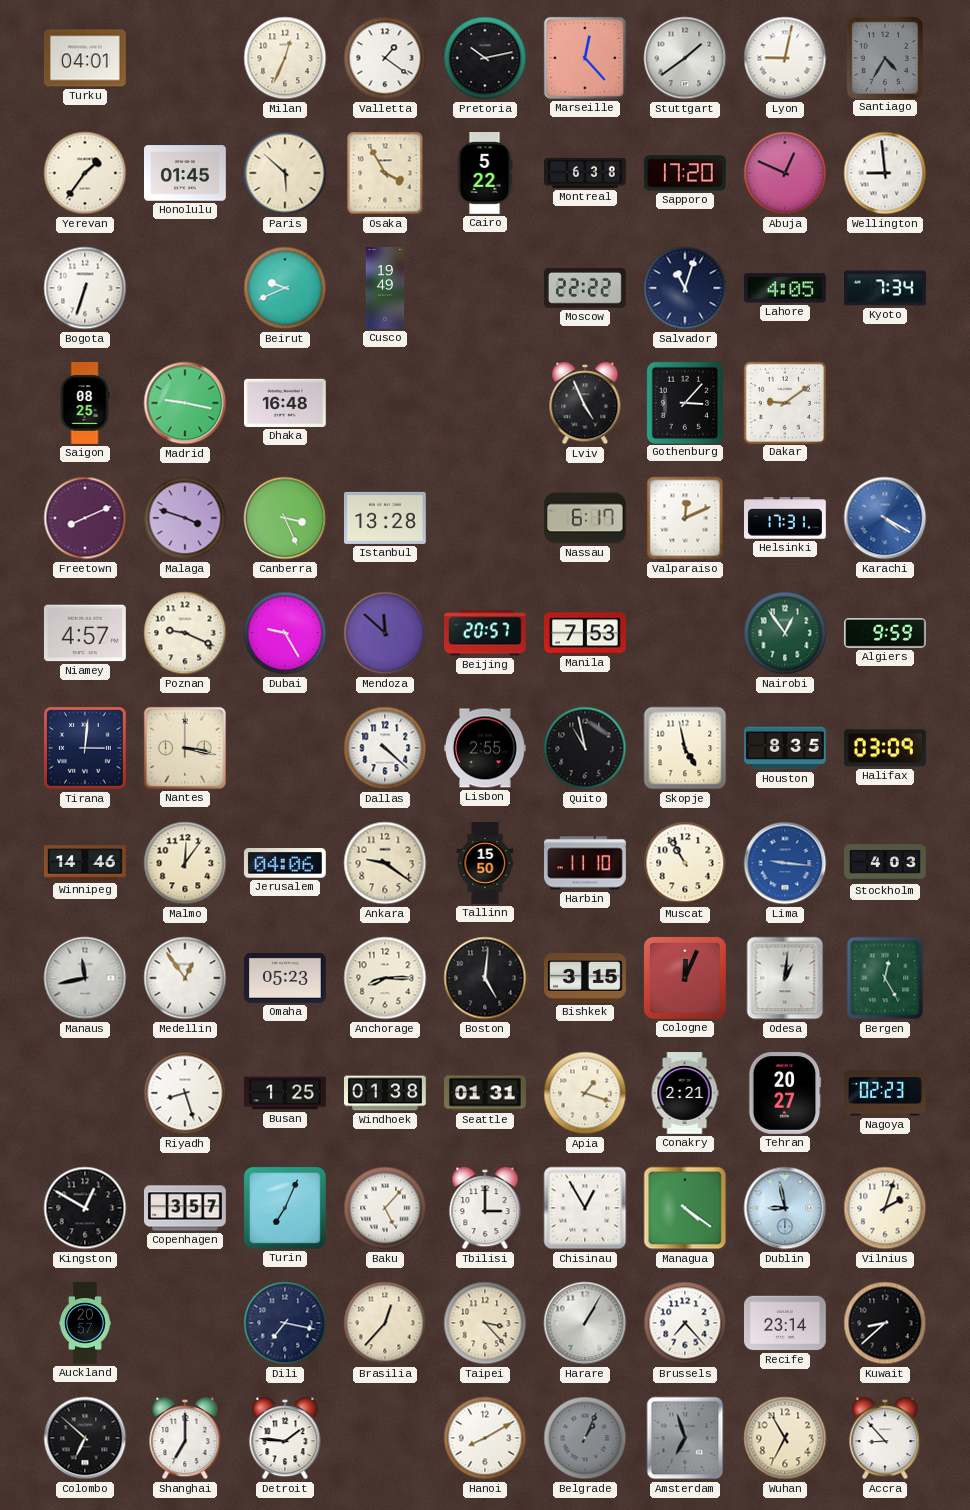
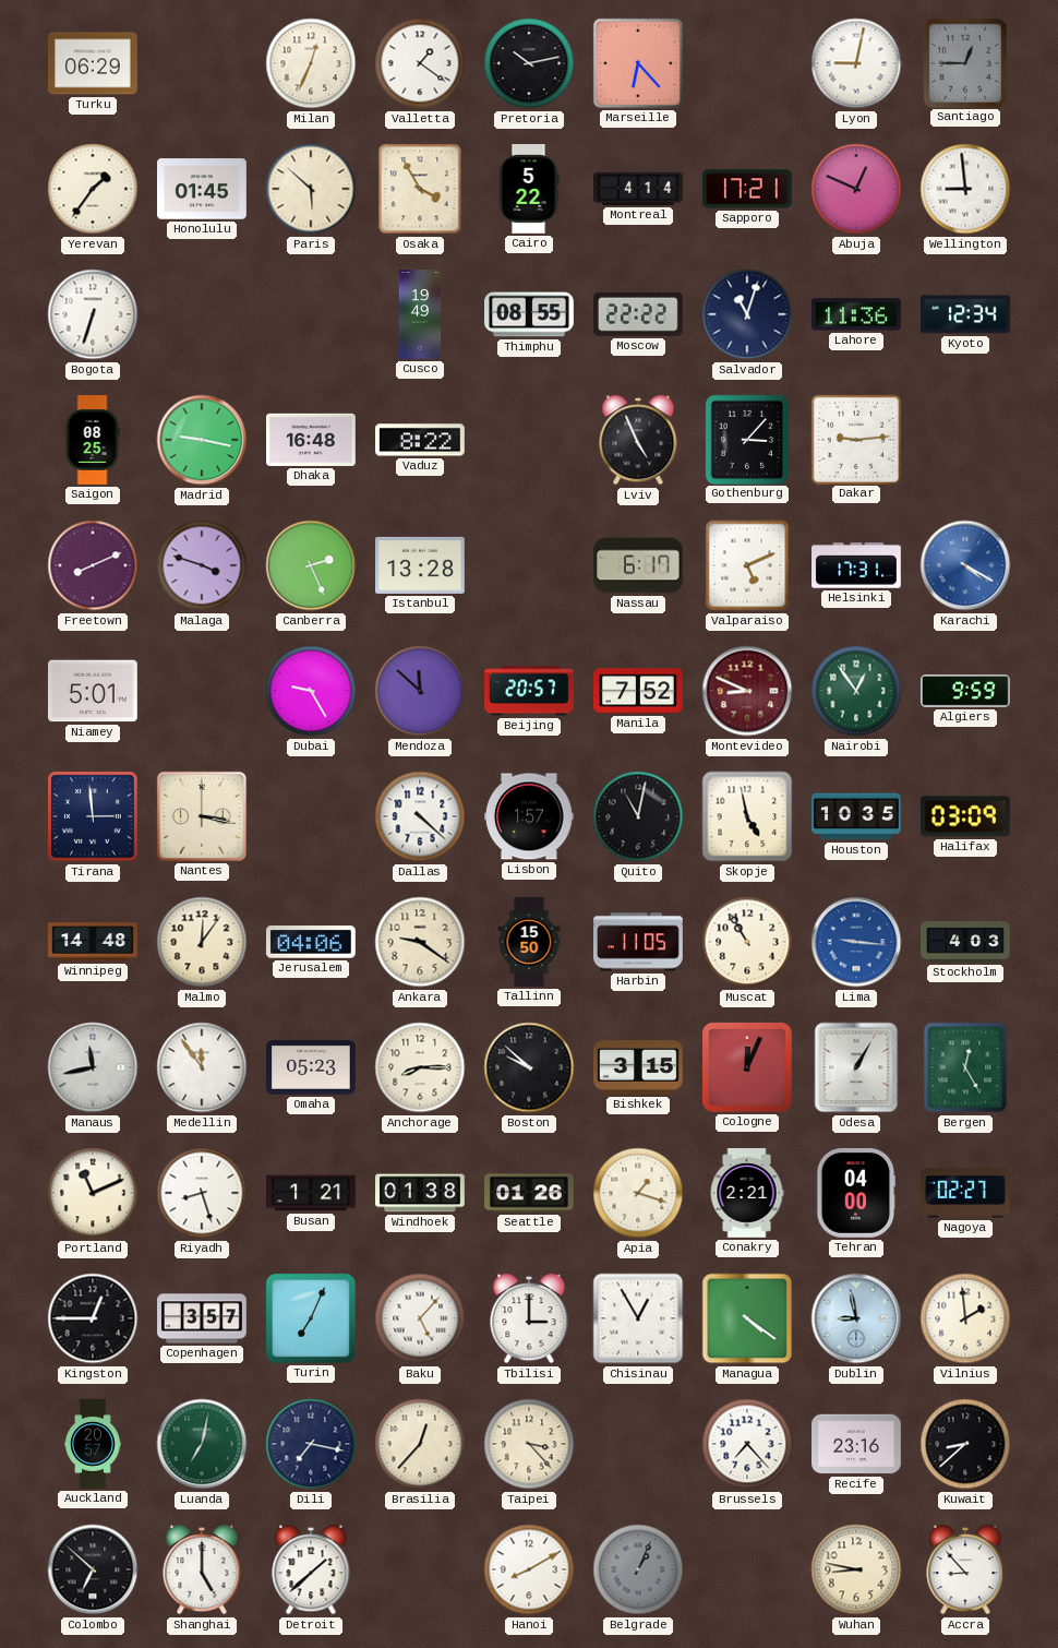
Turku: 04:01 -> 06:29
Marseille: 12:23 -> 6:23
Stuttgart: 1:39 -> none
Santiago: 4:35 -> 12:45
Montreal: 6:38 -> 4:14
Sapporo: 17:20 -> 17:21
Beirut: 9:41 -> none
Thimphu: none -> 08:55
Lahore: 4:05 -> 11:36
Kyoto: 7:34 -> 12:34
Vaduz: none -> 8:22
Dakar: 9:09 -> 9:14
Canberra: 3:26 -> 2:26
Valparaiso: 12:11 -> 5:11
Niamey: 4:57 -> 5:01
Poznan: 9:19 -> none
Manila: 7:53 -> 7:52
Montevideo: none -> 8:49
Tirana: 3:01 -> 2:59
Lisbon: 2:55 -> 1:57
Quito: 10:58 -> 11:02
Houston: 8:35 -> 10:35
Winnipeg: 14:46 -> 14:48
Harbin: 11:10 -> 11:05
Medellin: 12:54 -> 11:54
Boston: 5:01 -> 9:52
Odesa: 1:01 -> 1:05
Portland: none -> 11:11
Busan: 1:25 -> 1:21
Seattle: 01:31 -> 01:26
Tehran: 20:27 -> 04:00
Nagoya: 02:23 -> 02:27
Kingston: 12:50 -> 12:45
Vilnius: 2:03 -> 1:59
Luanda: none -> 7:02
Harare: 1:05 -> none
Recife: 23:14 -> 23:16
Shanghai: 7:00 -> 5:00
Detroit: 1:46 -> 1:38
Amsterdam: 6:57 -> none
Wuhan: 6:55 -> 8:47
